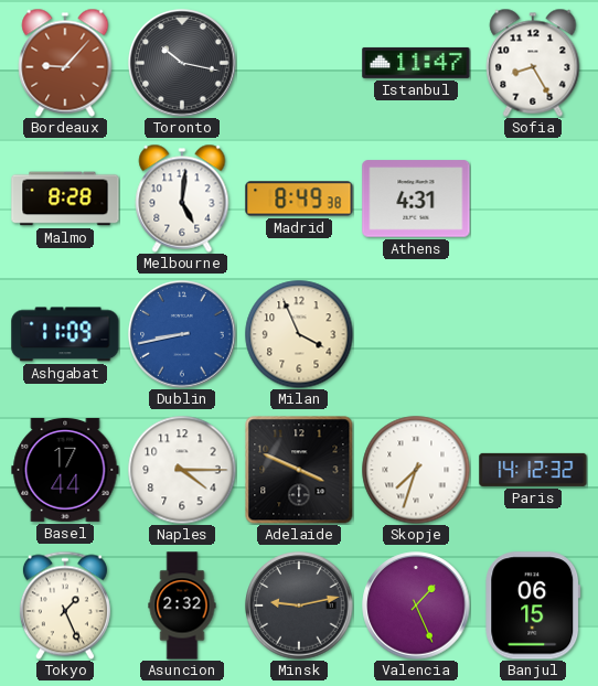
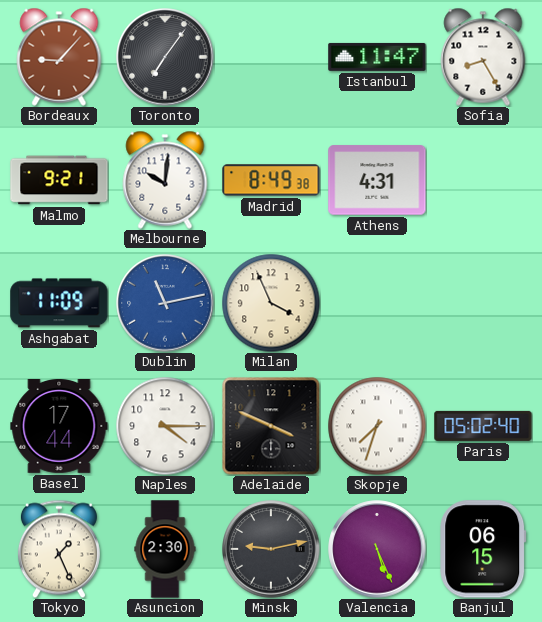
Toronto: 10:17 -> 7:06
Malmo: 8:28 -> 9:21
Melbourne: 5:01 -> 10:01
Dublin: 8:43 -> 11:13
Paris: 14:12 -> 05:02
Asuncion: 2:32 -> 2:30
Valencia: 1:26 -> 5:26
